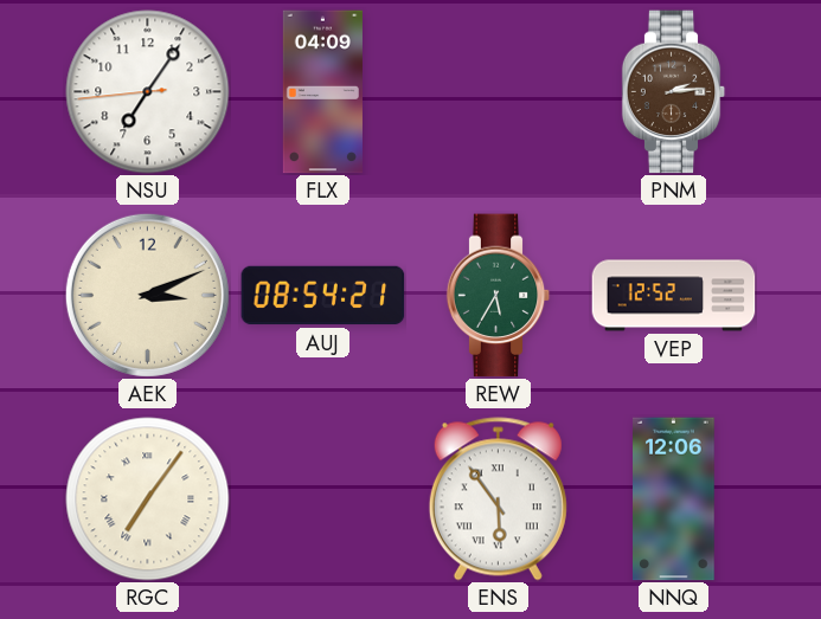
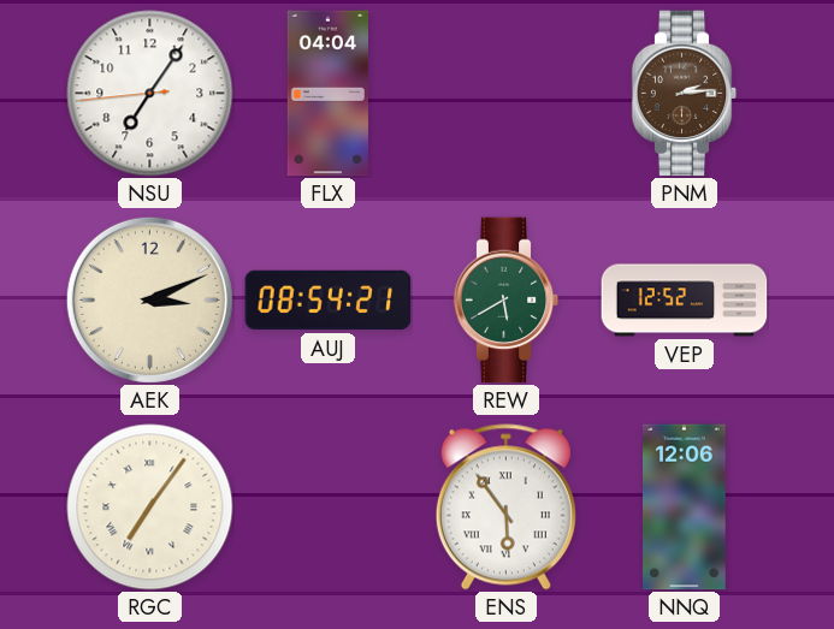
FLX: 04:09 -> 04:04
REW: 5:35 -> 5:40
